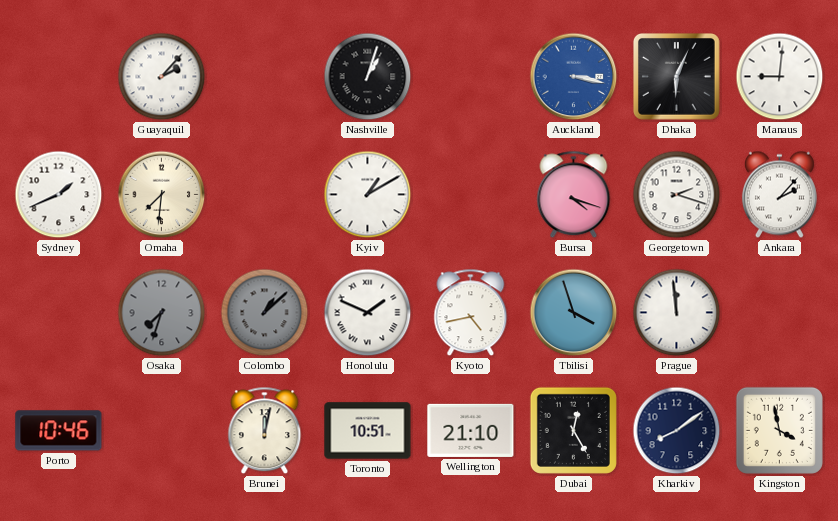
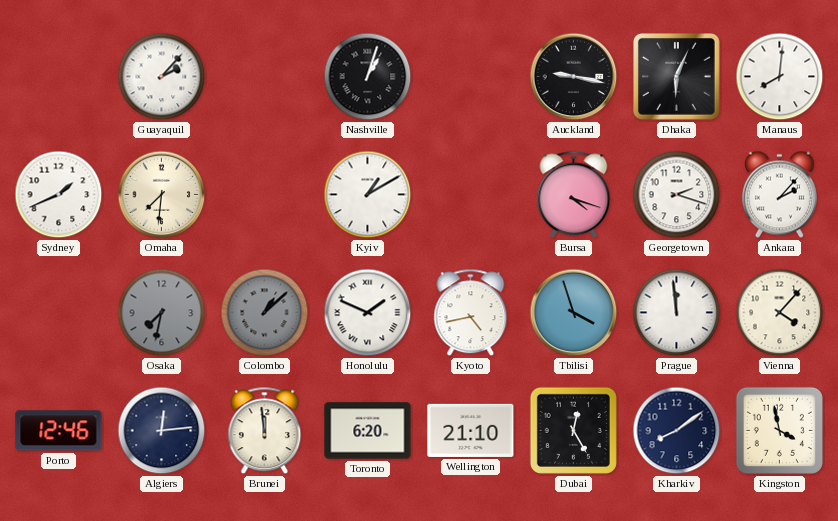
Auckland: 3:17 -> 9:17
Auckland dial: blue -> black
Manaus: 9:01 -> 8:01
Osaka: 7:33 -> 7:32
Vienna: none -> 4:07
Porto: 10:46 -> 12:46
Algiers: none -> 12:14
Brunei: 12:02 -> 11:59
Toronto: 10:51 -> 6:20
